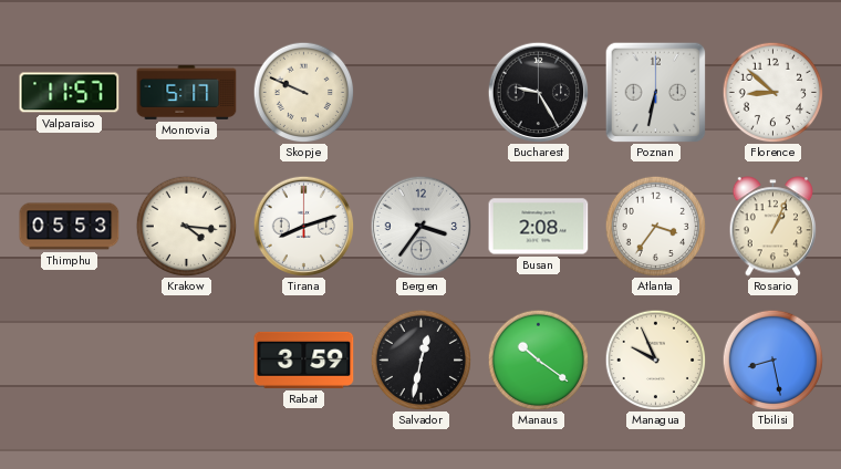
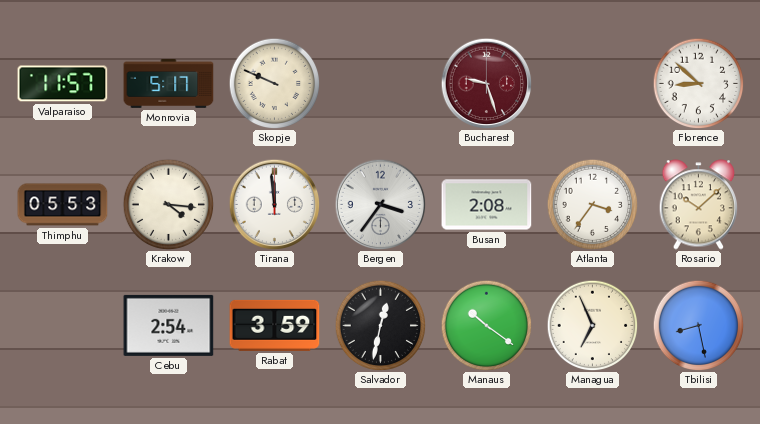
Bucharest: 9:25 -> 9:27
Bucharest dial: black -> burgundy
Poznan: 6:32 -> none
Tirana: 8:12 -> 11:59
Rosario: 1:04 -> 10:08
Cebu: none -> 2:54
Managua: 9:56 -> 6:56
